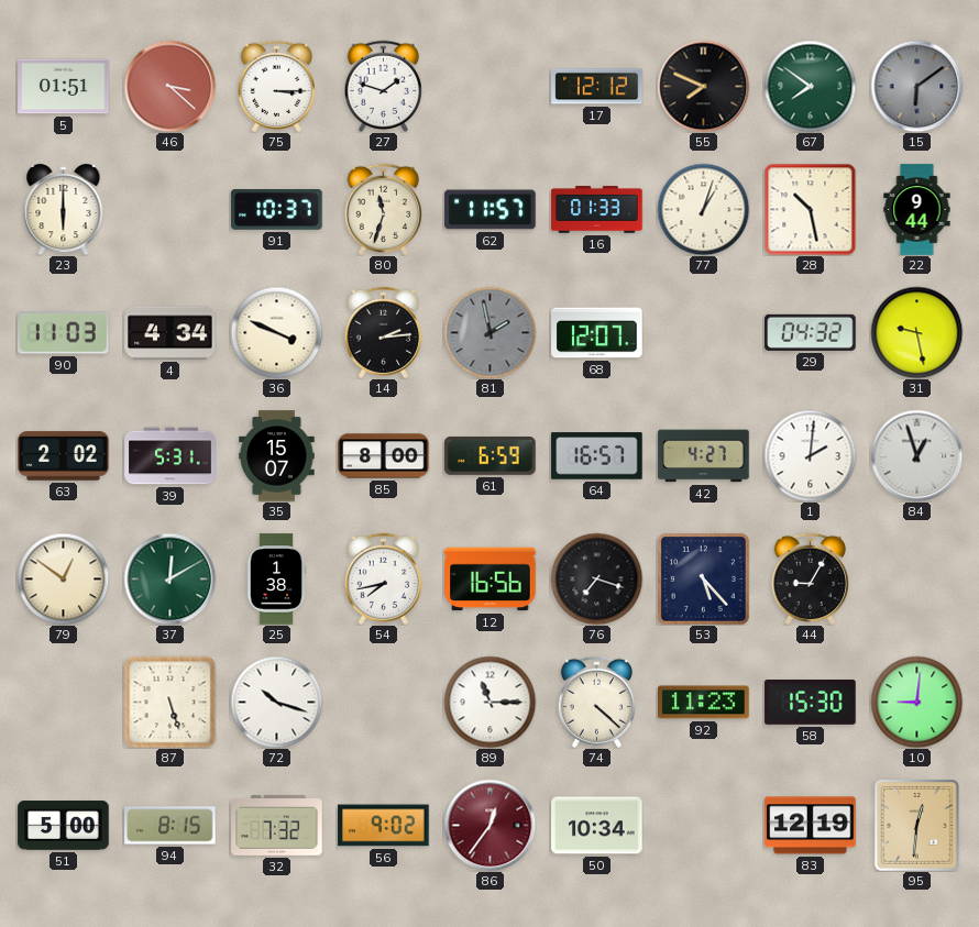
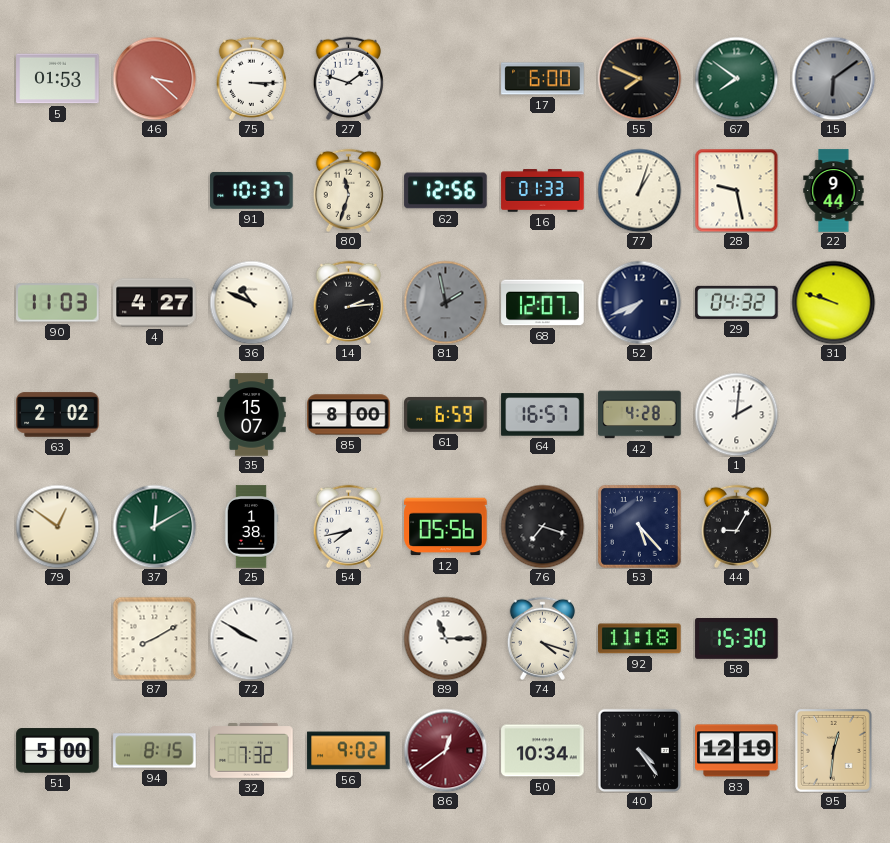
5: 01:51 -> 01:53
17: 12:12 -> 6:00
23: 6:00 -> none
62: 11:57 -> 12:56
28: 10:28 -> 9:28
4: 4:34 -> 4:27
36: 3:49 -> 10:49
52: none -> 7:41
31: 9:28 -> 9:48
39: 5:31 -> none
42: 4:27 -> 4:28
84: 12:57 -> none
12: 16:56 -> 05:56
87: 5:27 -> 8:10
72: 10:18 -> 9:50
74: 4:22 -> 4:18
92: 11:23 -> 11:18
10: 9:01 -> none
86: 12:36 -> 12:39
40: none -> 4:24
